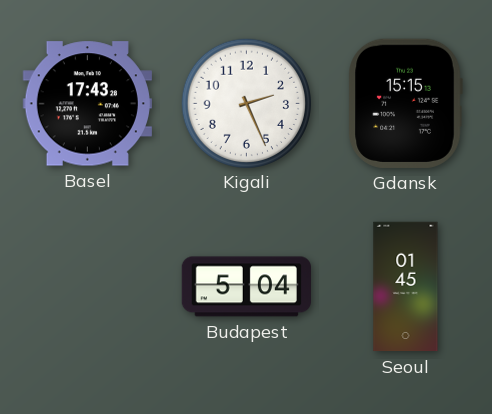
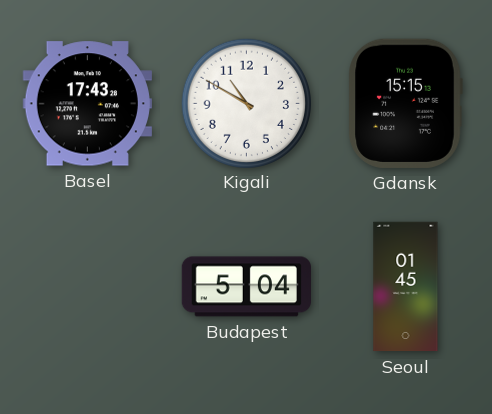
Kigali: 2:26 -> 10:50
